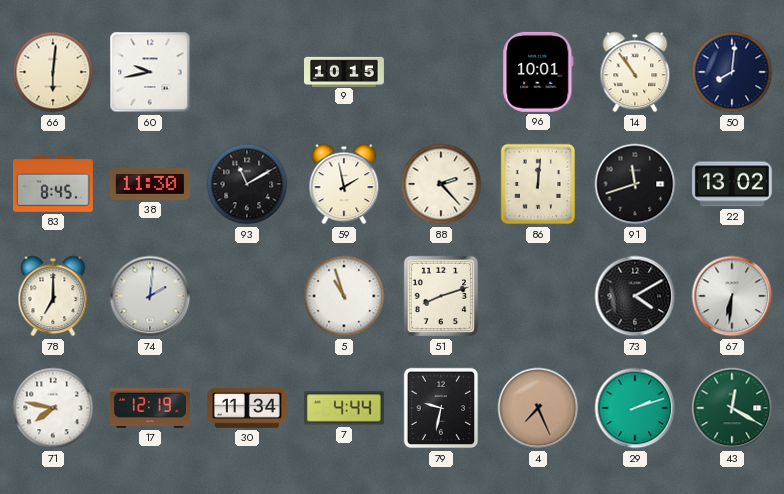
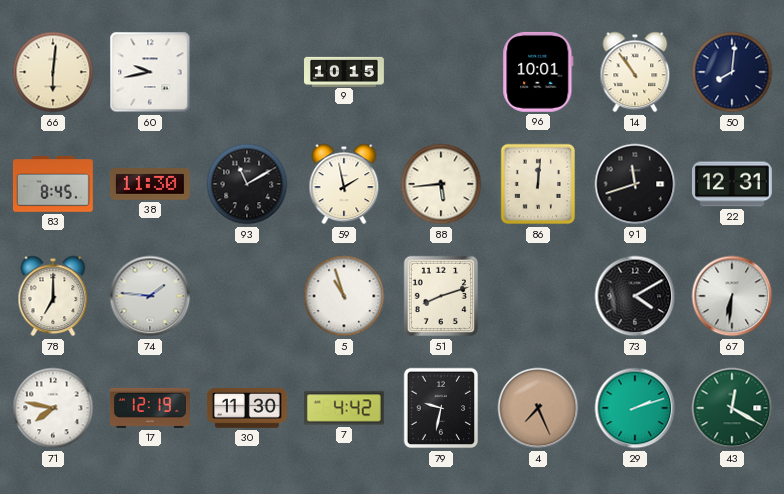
88: 2:23 -> 5:44
22: 13:02 -> 12:31
74: 2:01 -> 1:46
30: 11:34 -> 11:30
7: 4:44 -> 4:42
